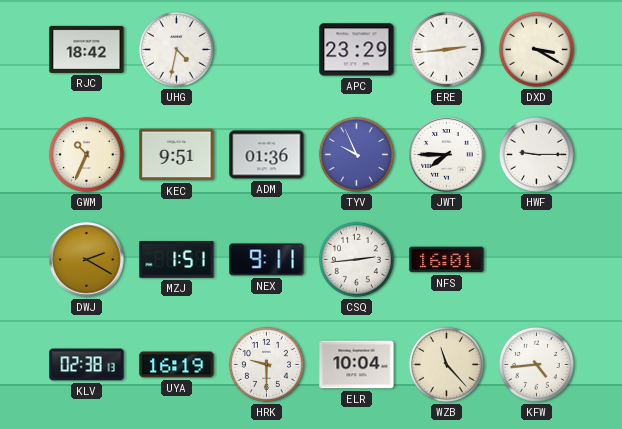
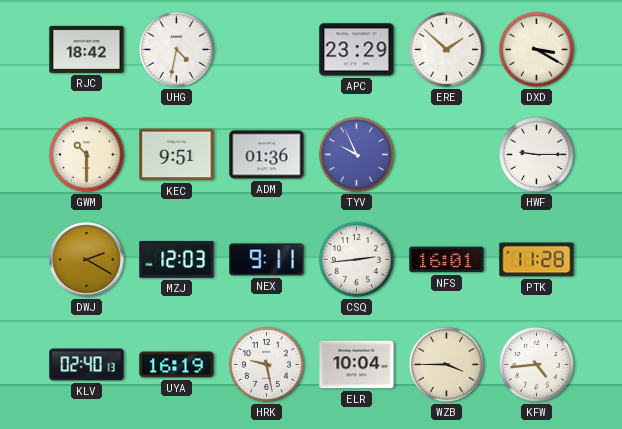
ERE: 2:44 -> 1:52
GWM: 10:34 -> 10:30
JWT: 7:45 -> none
MZJ: 1:51 -> 12:03
PTK: none -> 11:28
KLV: 02:38 -> 02:40
HRK: 9:30 -> 9:28
WZB: 11:23 -> 3:45
